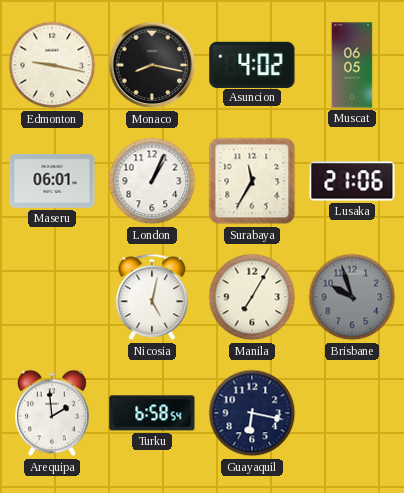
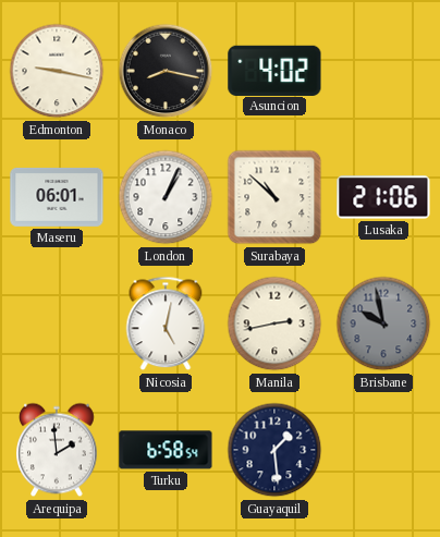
Muscat: 06:05 -> none
Surabaya: 11:35 -> 10:52
Manila: 7:05 -> 2:43
Brisbane: 9:57 -> 9:58
Guayaquil: 6:17 -> 1:29
